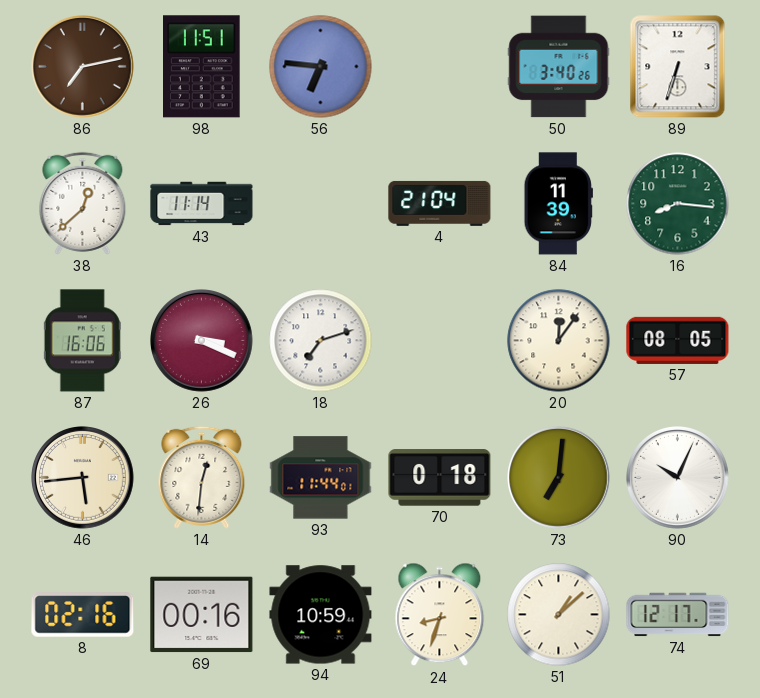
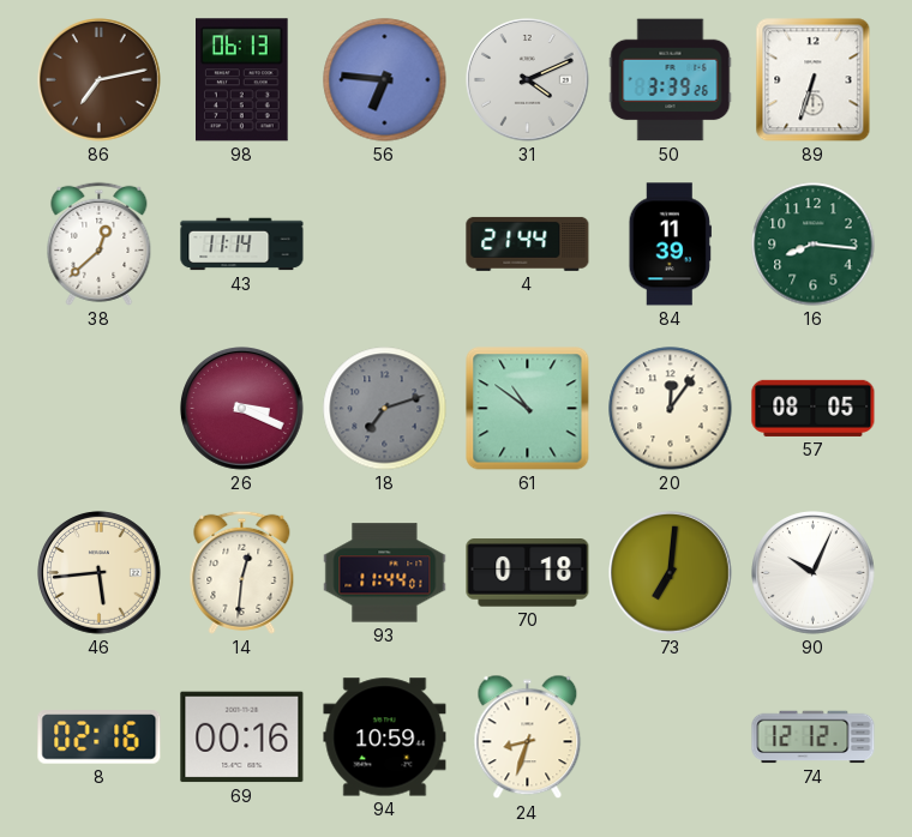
98: 11:51 -> 06:13
31: none -> 4:11
50: 3:40 -> 3:39
4: 21:04 -> 21:44
87: 16:06 -> none
18 dial: white -> grey
61: none -> 10:51
51: 1:08 -> none
74: 12:17 -> 12:12
